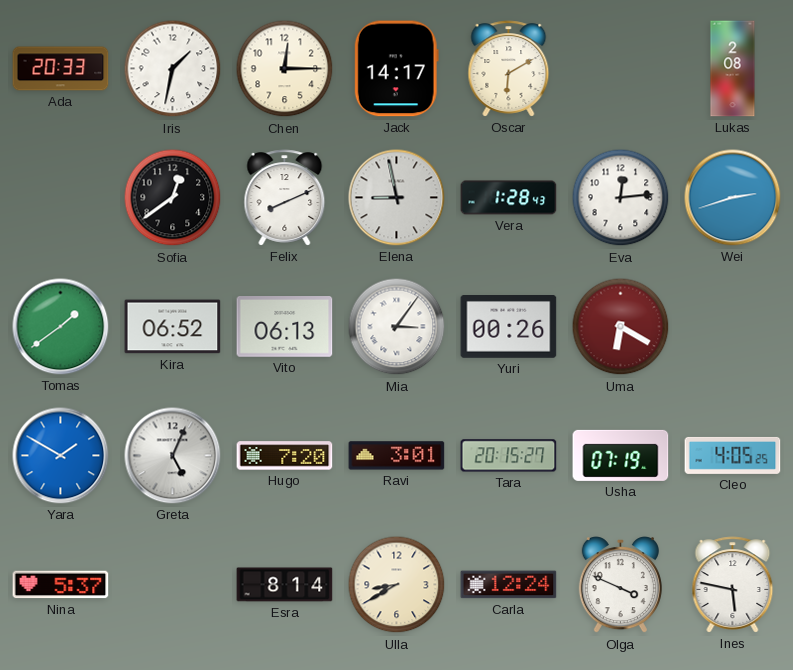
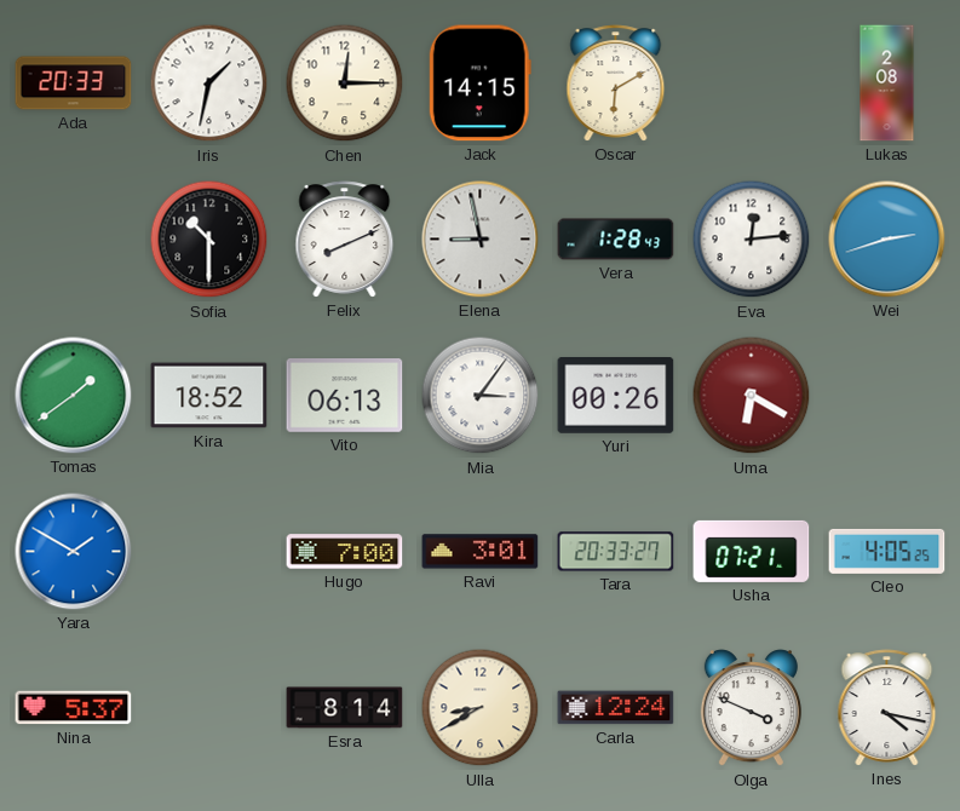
Jack: 14:17 -> 14:15
Sofia: 12:39 -> 10:30
Kira: 06:52 -> 18:52
Greta: 5:04 -> none
Hugo: 7:20 -> 7:00
Tara: 20:15 -> 20:33
Usha: 07:19 -> 07:21
Ines: 5:47 -> 4:17
